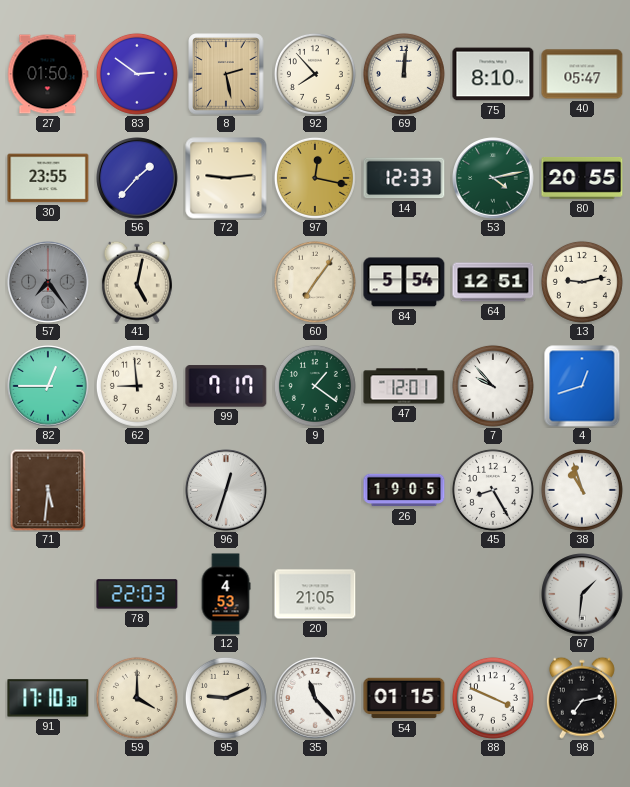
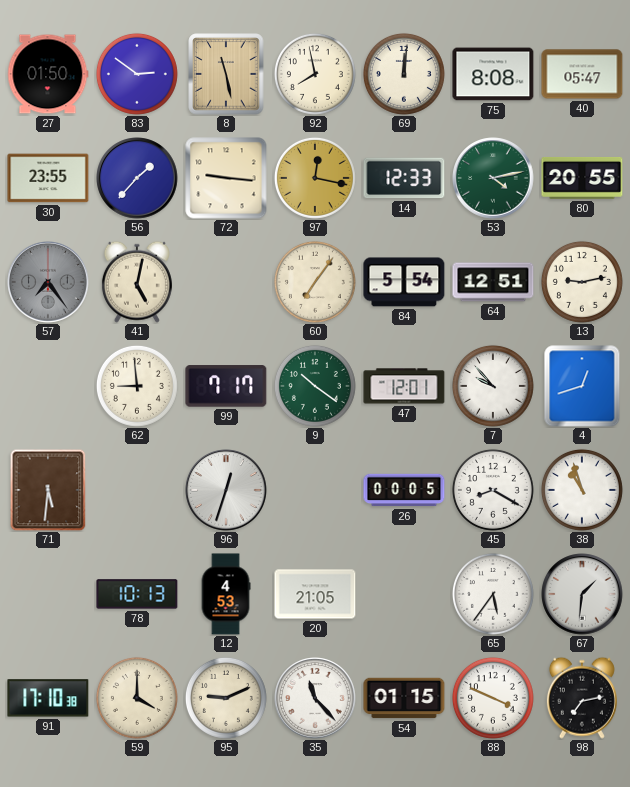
8: 2:28 -> 11:28
92: 7:53 -> 7:58
75: 8:10 -> 8:08
72: 9:14 -> 9:16
82: 12:45 -> none
9: 1:21 -> 10:21
26: 19:05 -> 00:05
45: 8:25 -> 8:20
78: 22:03 -> 10:13
65: none -> 5:36
